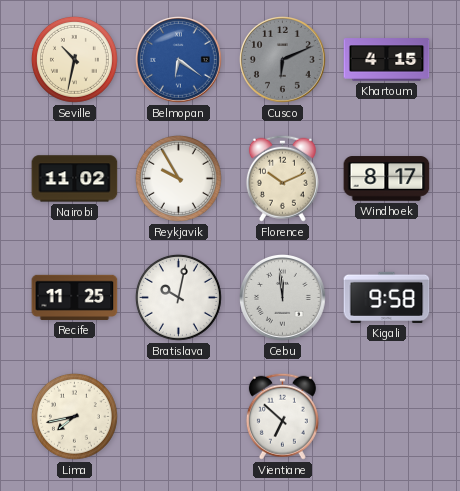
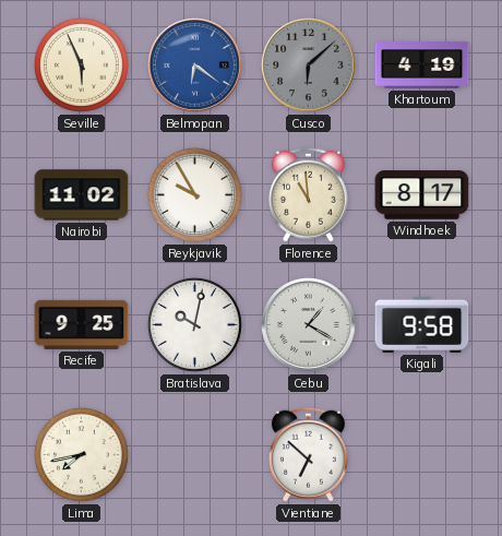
Seville: 10:32 -> 5:56
Cusco: 6:11 -> 6:08
Khartoum: 4:15 -> 4:19
Florence: 10:11 -> 10:59
Recife: 11:25 -> 9:25
Cebu: 11:59 -> 1:20
